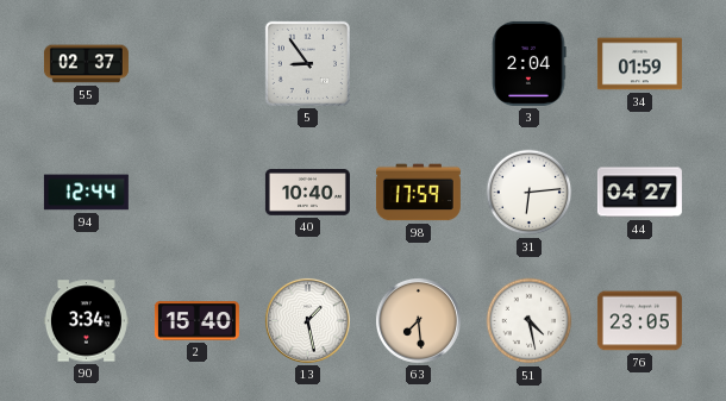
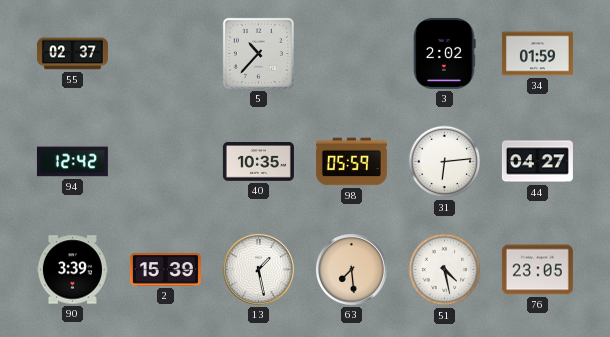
5: 8:54 -> 10:37
3: 2:04 -> 2:02
94: 12:44 -> 12:42
40: 10:40 -> 10:35
98: 17:59 -> 05:59
90: 3:34 -> 3:39
2: 15:40 -> 15:39
